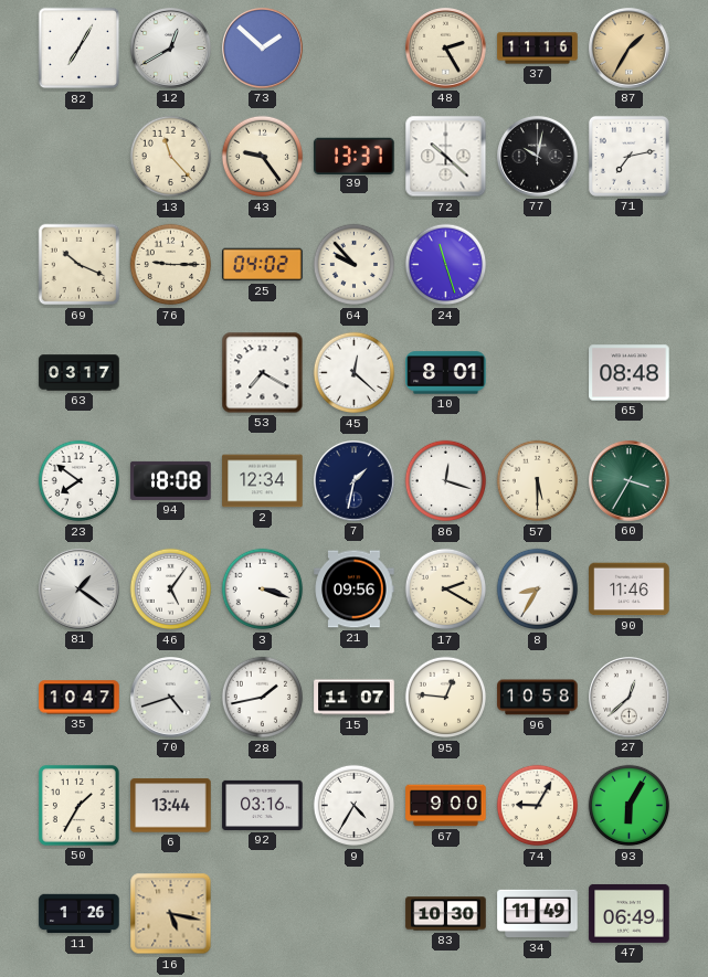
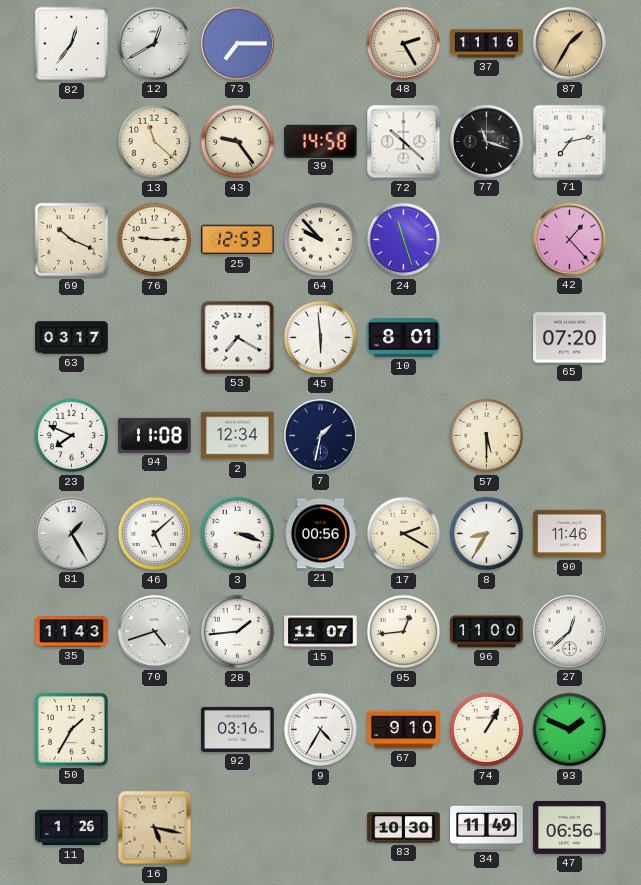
82: 7:05 -> 12:36
73: 1:52 -> 7:15
13: 11:23 -> 11:22
39: 13:37 -> 14:58
77: 10:02 -> 11:18
25: 04:02 -> 12:53
42: none -> 1:23
45: 12:22 -> 5:59
65: 08:48 -> 07:20
23: 7:51 -> 7:49
94: 18:08 -> 11:08
86: 12:18 -> none
60: 3:35 -> none
81: 1:21 -> 1:25
46: 5:06 -> 5:08
21: 09:56 -> 00:56
35: 10:47 -> 11:43
28: 1:43 -> 1:44
95: 12:46 -> 12:44
96: 10:58 -> 11:00
6: 13:44 -> none
67: 9:00 -> 9:10
74: 9:05 -> 1:05
93: 6:05 -> 1:49
47: 06:49 -> 06:56
